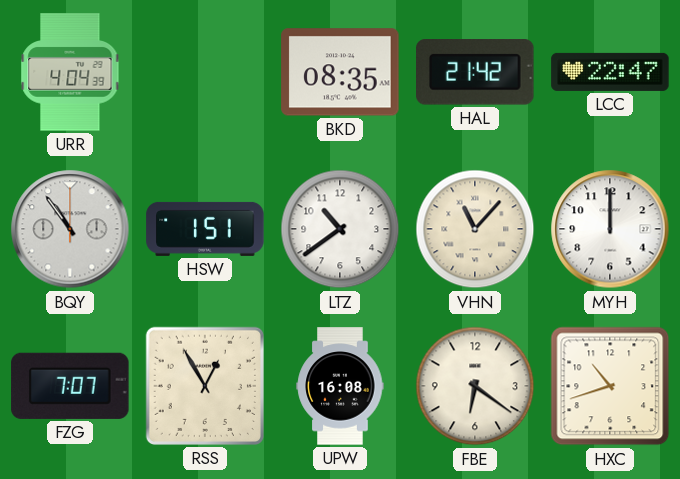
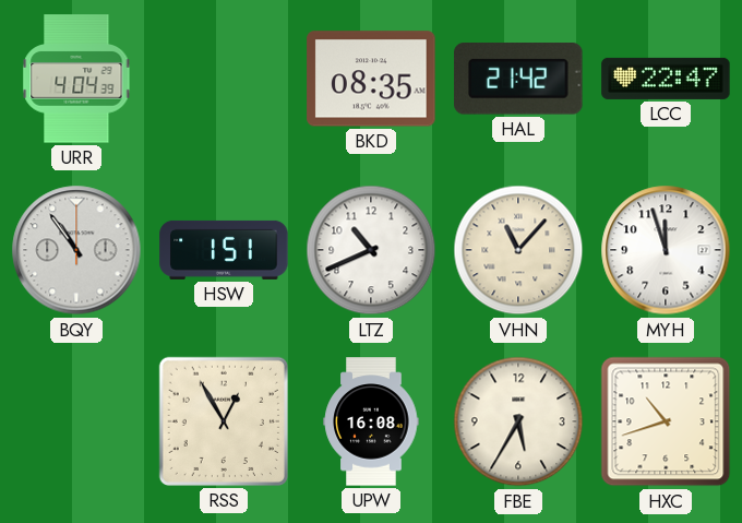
LTZ: 10:39 -> 10:41
MYH: 12:00 -> 11:57
FZG: 7:07 -> none
FBE: 6:21 -> 5:35
